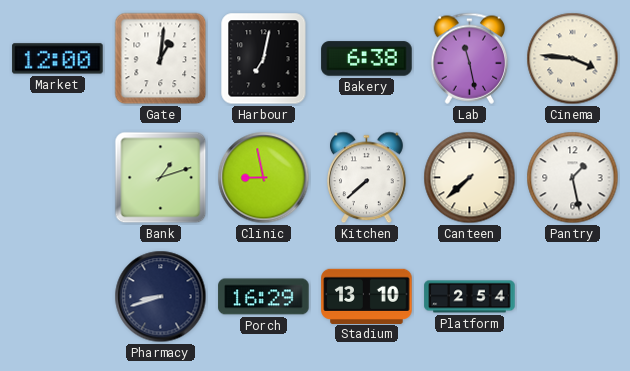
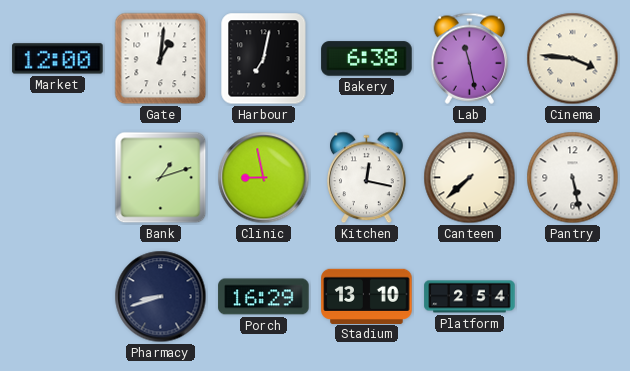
Kitchen: 7:38 -> 12:17
Pantry: 1:28 -> 5:28
